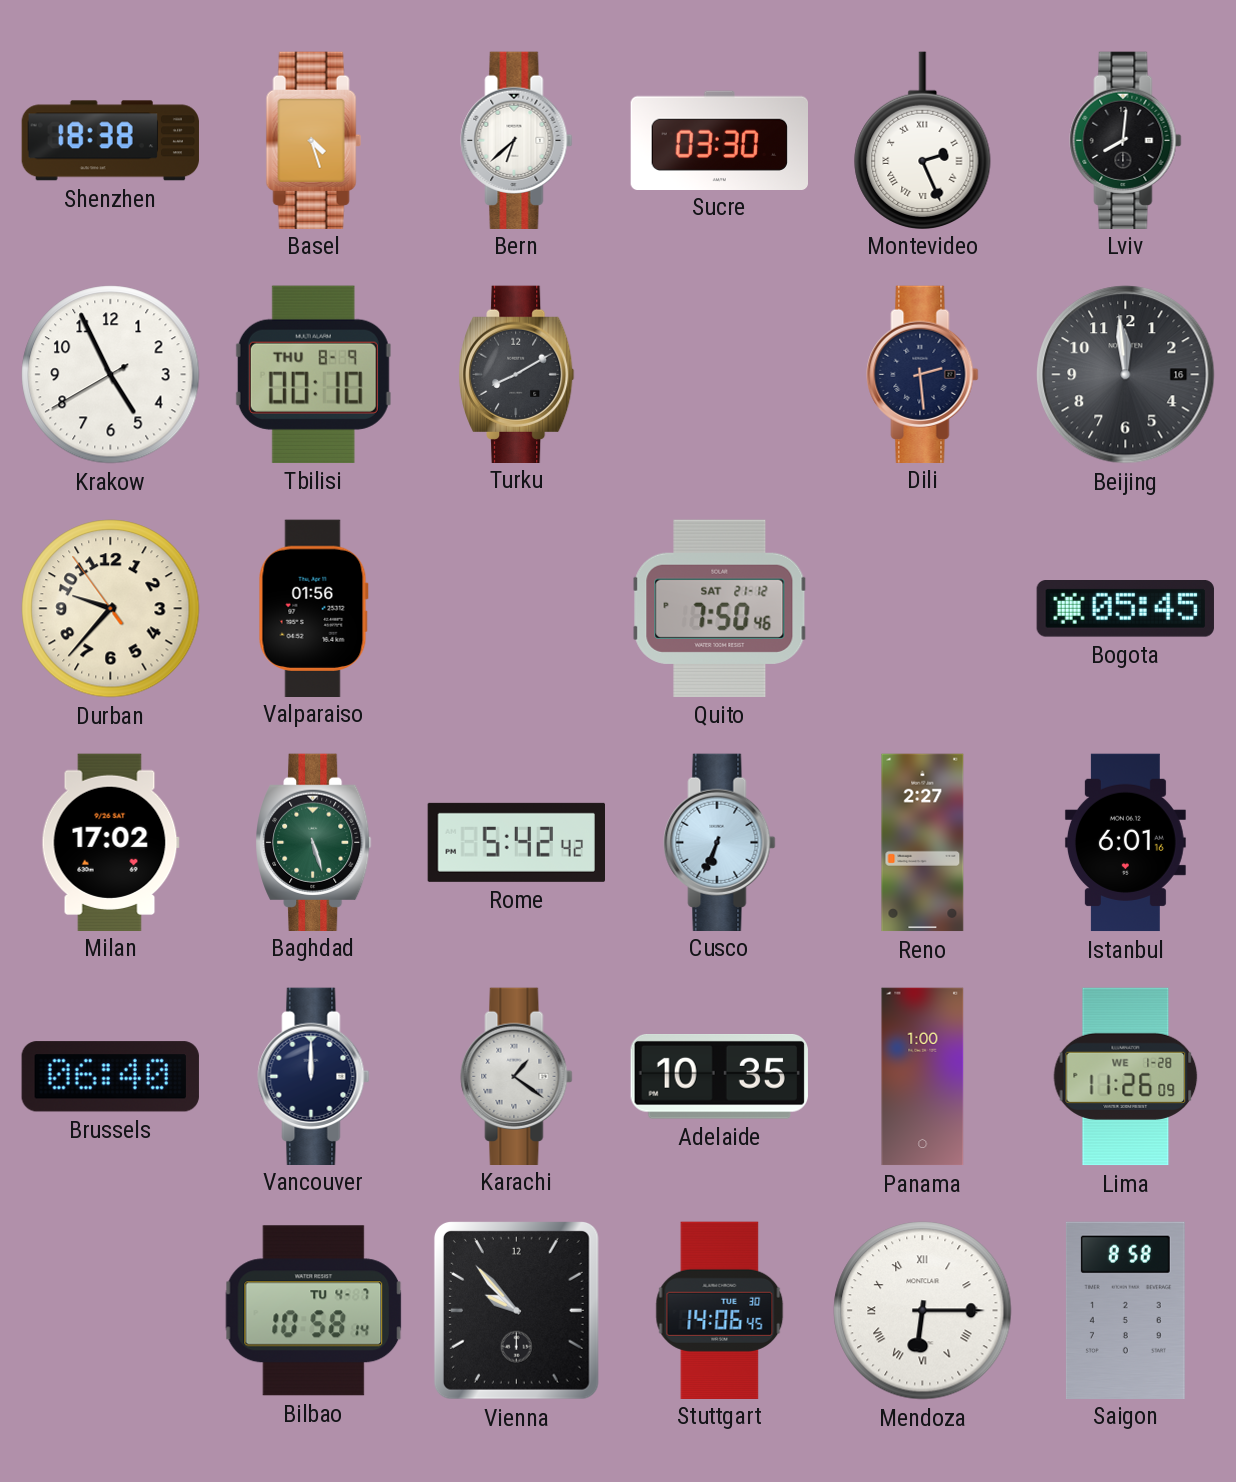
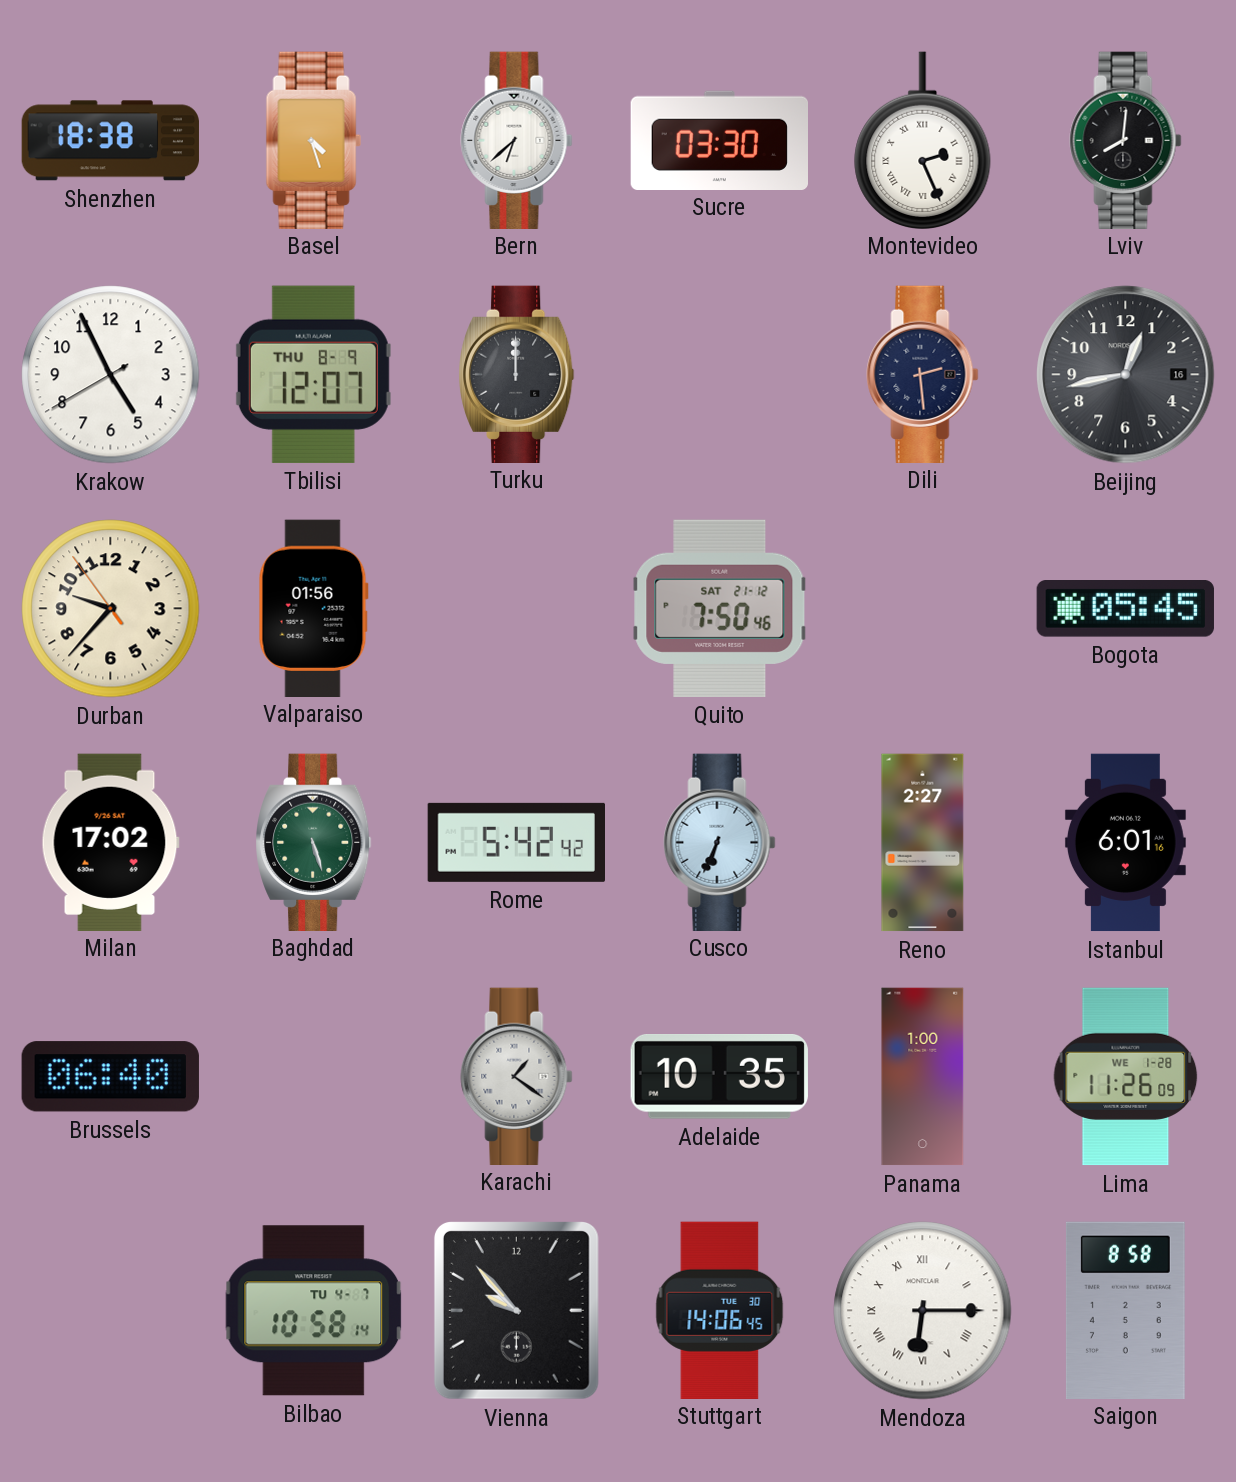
Tbilisi: 00:10 -> 12:07
Turku: 8:10 -> 12:00
Beijing: 11:59 -> 12:43
Vancouver: 12:00 -> none
